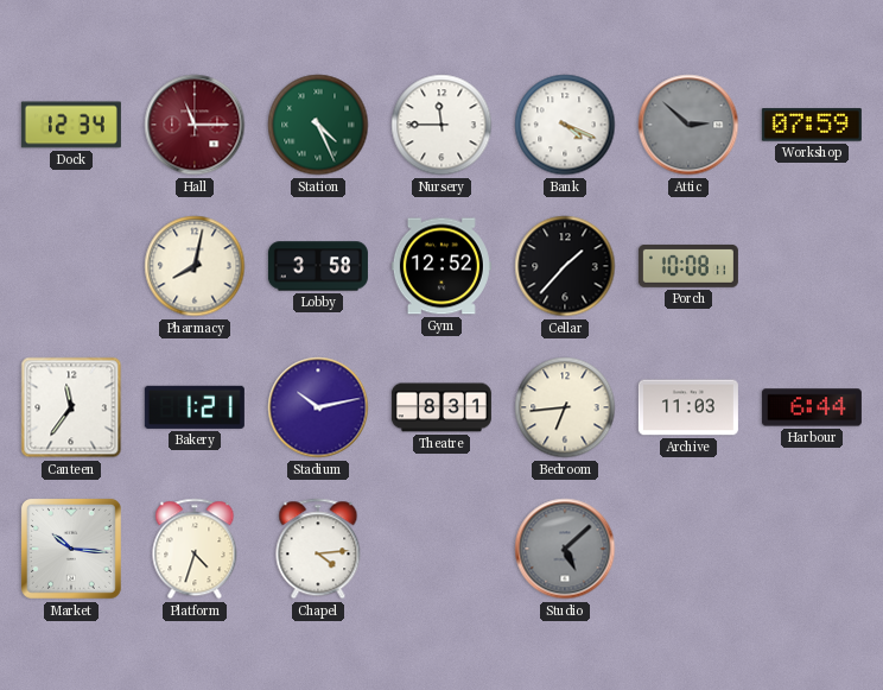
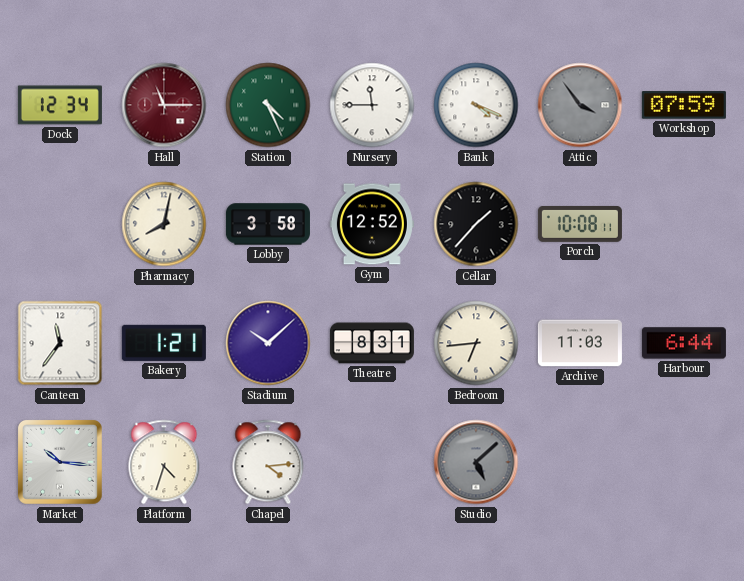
Attic: 2:52 -> 3:54
Stadium: 10:13 -> 10:08
